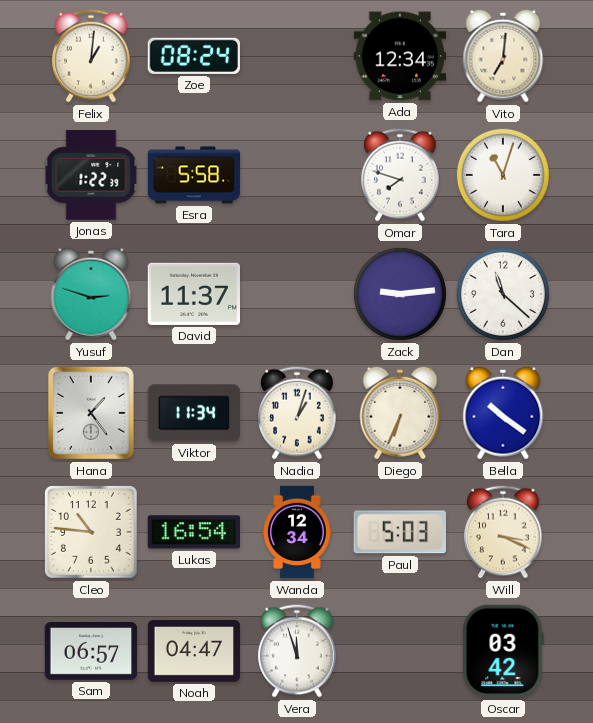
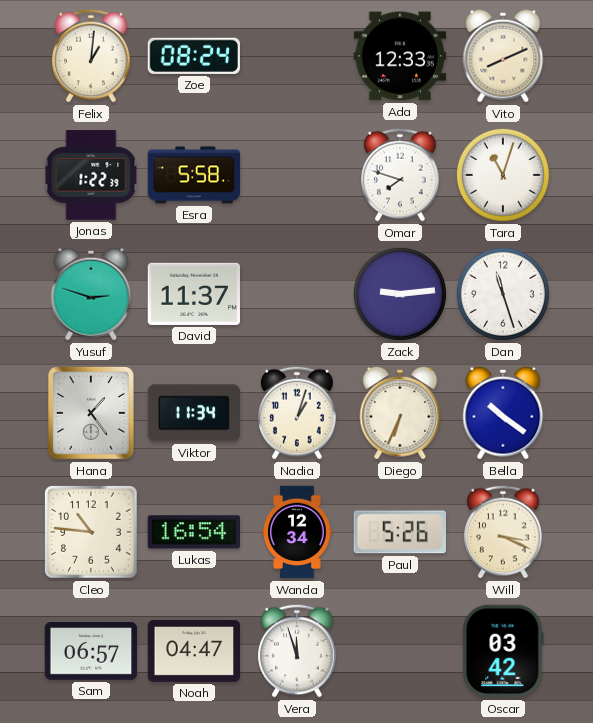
Ada: 12:34 -> 12:33
Vito: 7:01 -> 8:11
Dan: 11:22 -> 11:27
Paul: 5:03 -> 5:26
